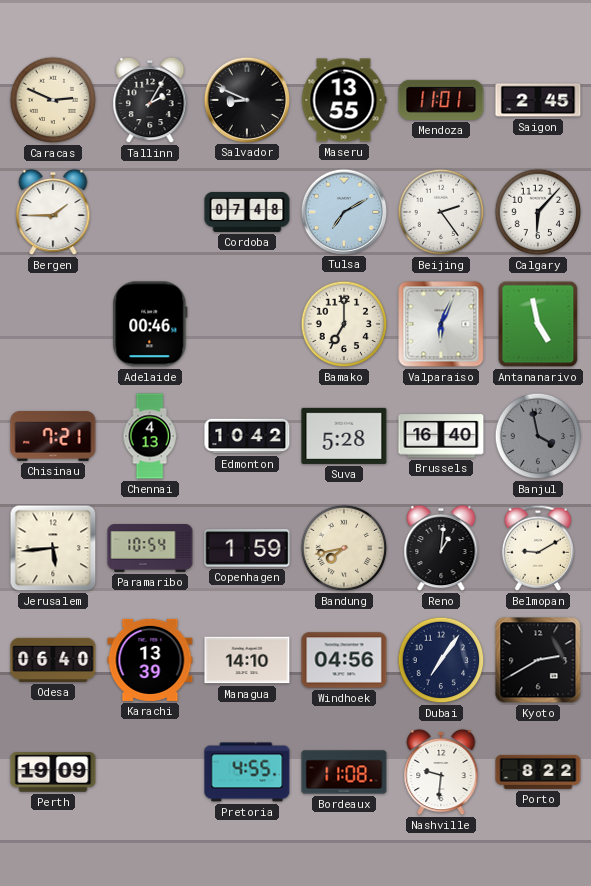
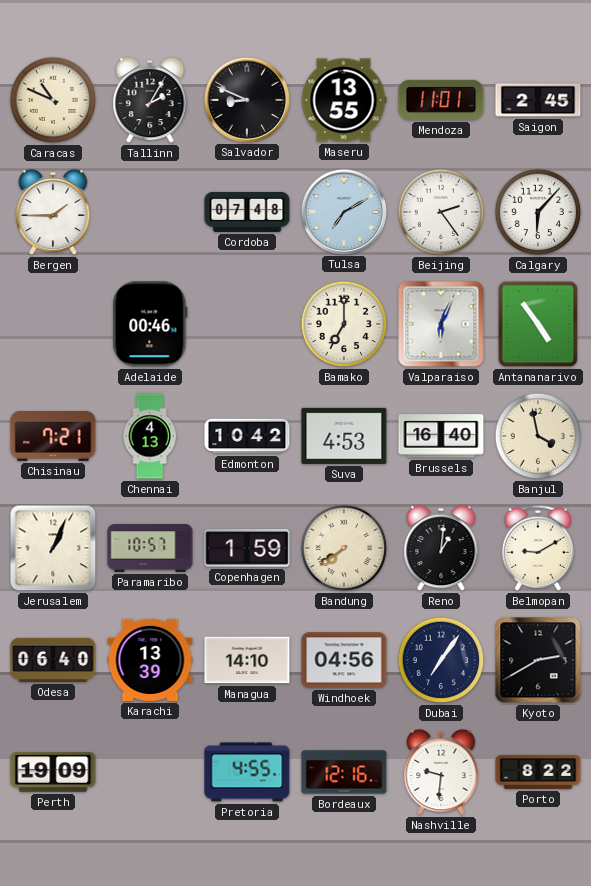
Caracas: 2:49 -> 10:49
Antananarivo: 4:58 -> 4:54
Suva: 5:28 -> 4:53
Banjul dial: grey -> cream
Jerusalem: 5:44 -> 1:04
Paramaribo: 10:54 -> 10:57
Bandung: 7:43 -> 7:39
Bordeaux: 11:08 -> 12:16
